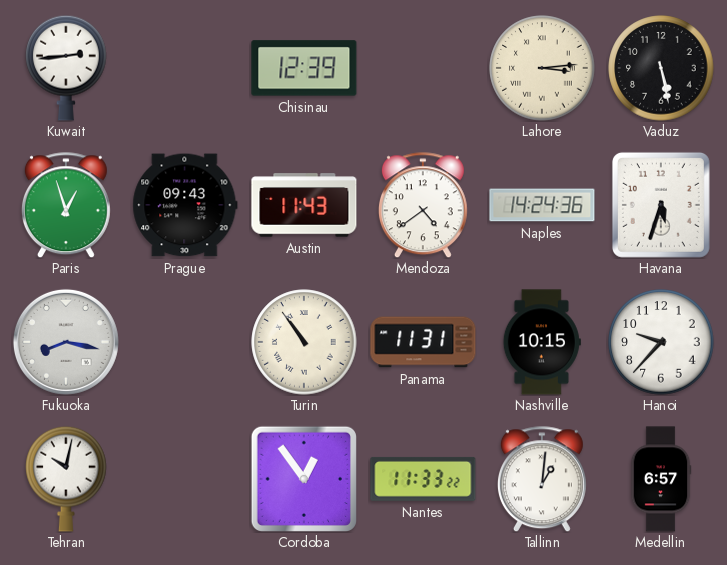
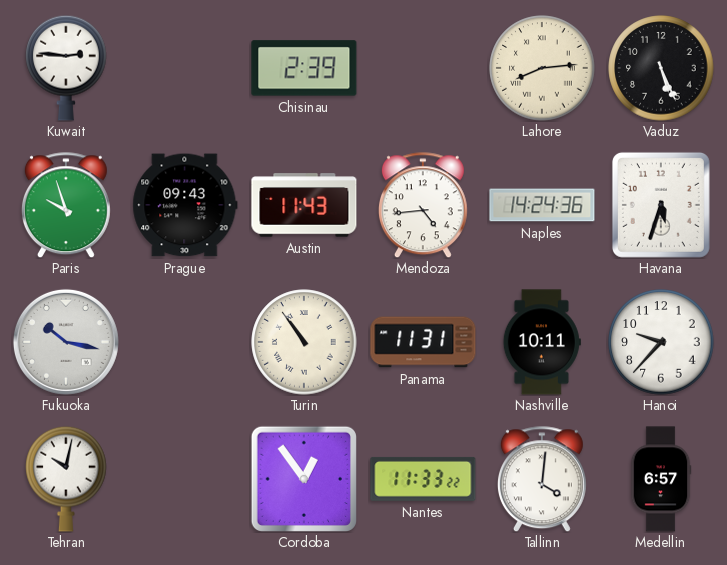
Kuwait: 2:44 -> 2:46
Chisinau: 12:39 -> 2:39
Lahore: 3:14 -> 8:14
Vaduz: 5:28 -> 5:26
Paris: 12:57 -> 9:57
Mendoza: 4:39 -> 4:44
Fukuoka: 8:17 -> 10:17
Nashville: 10:15 -> 10:11
Tallinn: 1:01 -> 4:01
